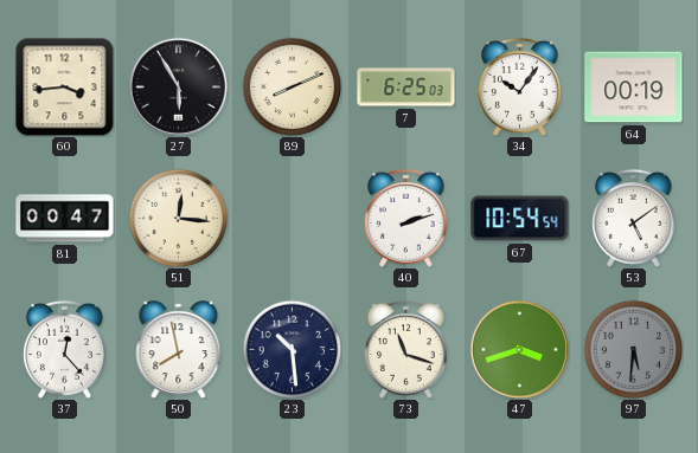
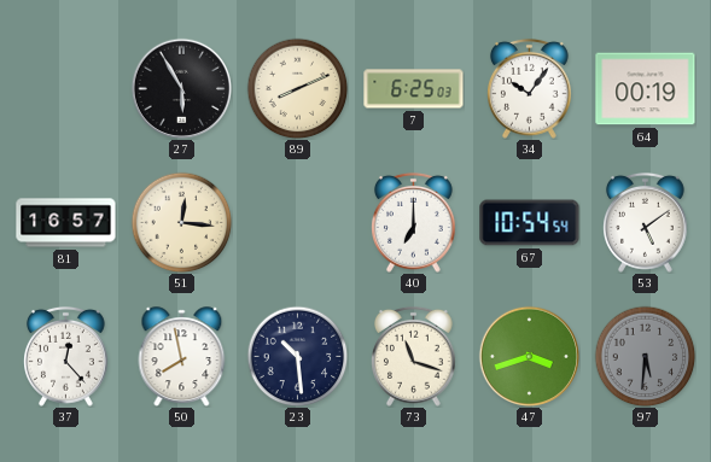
60: 3:44 -> none
81: 00:47 -> 16:57
40: 2:12 -> 7:00
